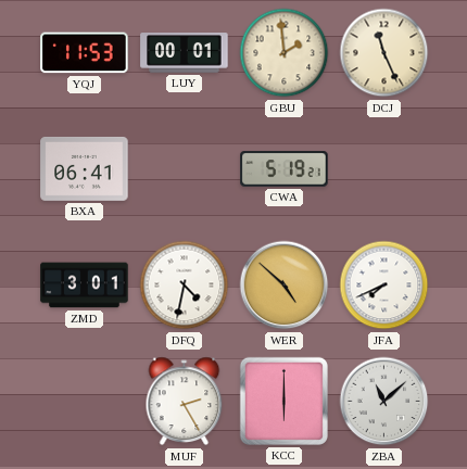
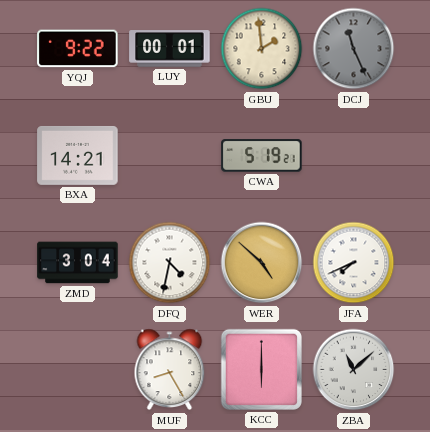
YQJ: 11:53 -> 9:22
DCJ dial: cream -> grey
BXA: 06:41 -> 14:21
ZMD: 3:01 -> 3:04
MUF: 2:25 -> 8:25
